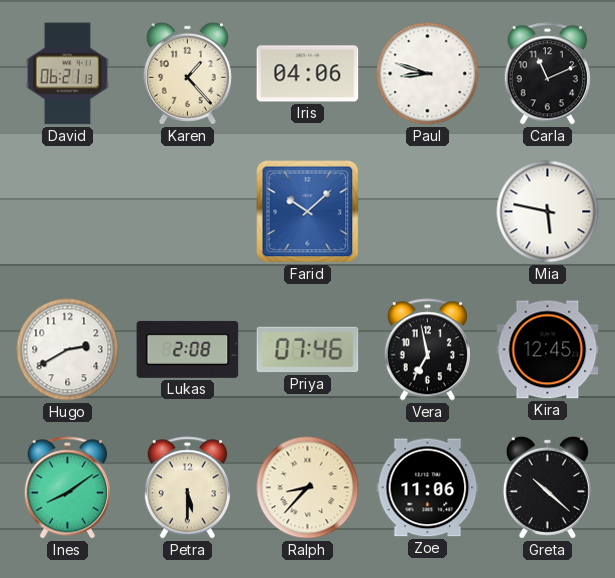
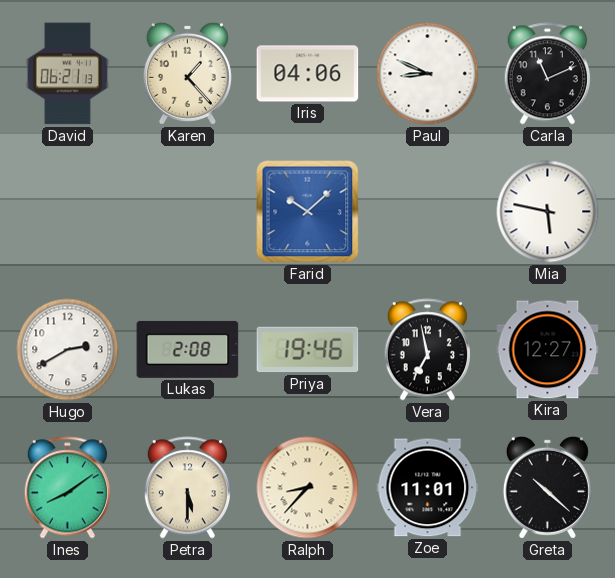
Paul: 8:48 -> 8:49
Priya: 07:46 -> 19:46
Kira: 12:45 -> 12:27
Zoe: 11:06 -> 11:01
